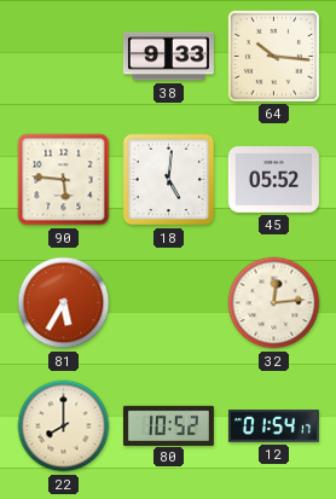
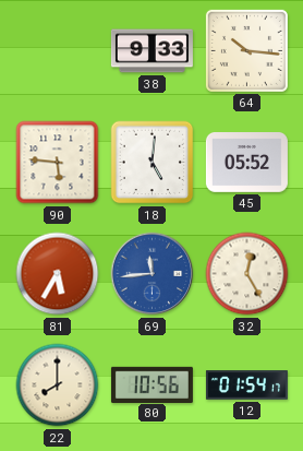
69: none -> 11:44
32: 12:14 -> 12:25
80: 10:52 -> 10:56
